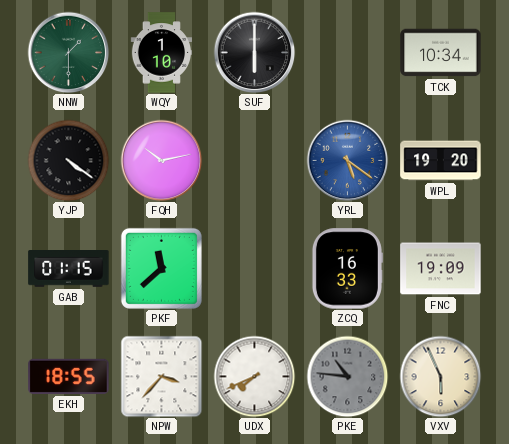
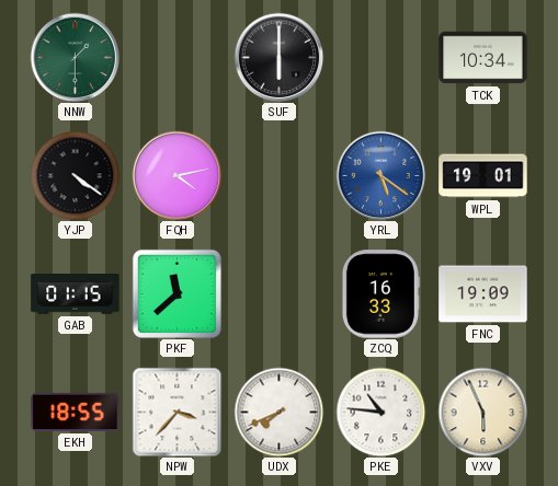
WQY: 1:10 -> none
FQH: 10:13 -> 4:13
WPL: 19:20 -> 19:01
PKE dial: grey -> white
